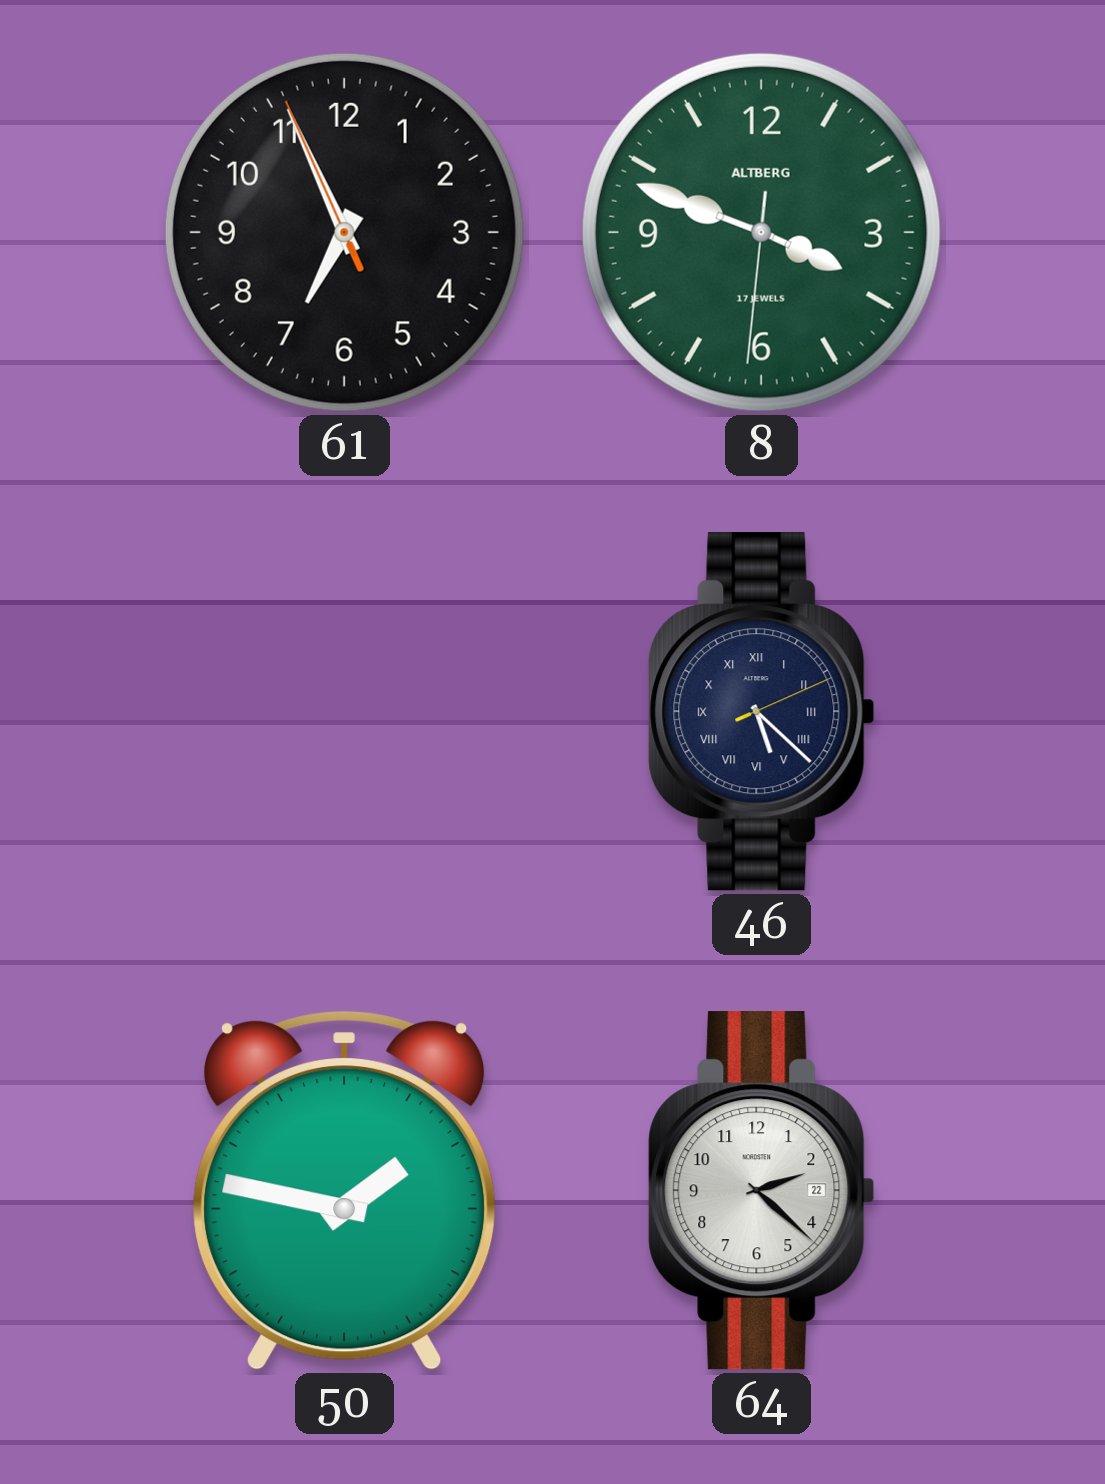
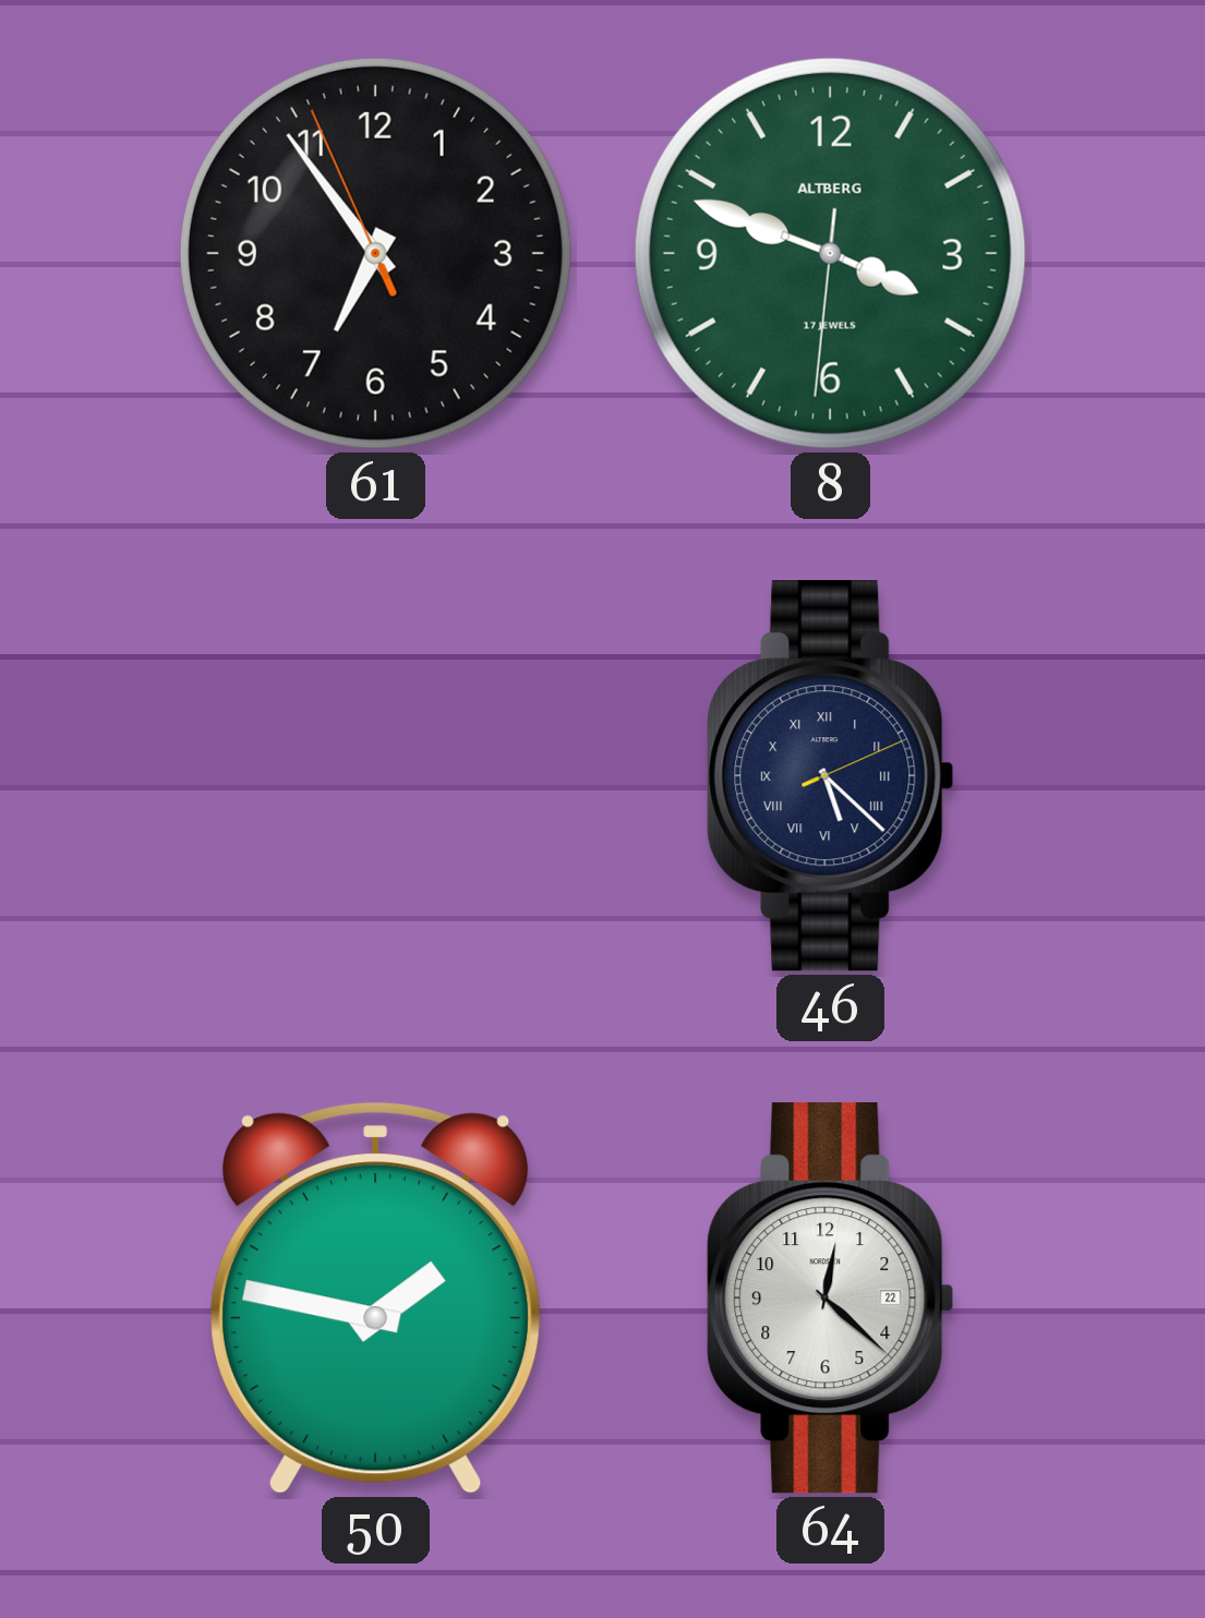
61: 6:55 -> 6:53
64: 2:22 -> 12:22
